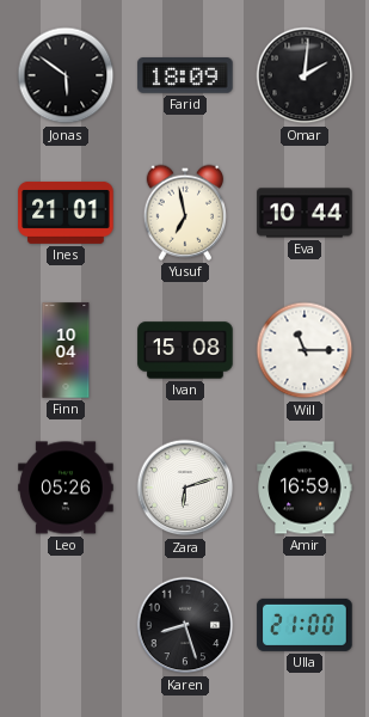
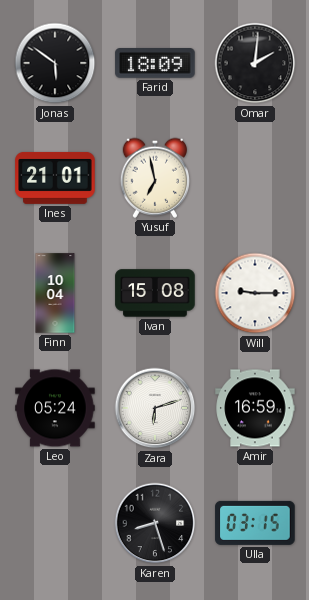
Eva: 10:44 -> none
Will: 11:15 -> 9:15
Leo: 05:26 -> 05:24
Ulla: 21:00 -> 03:15
